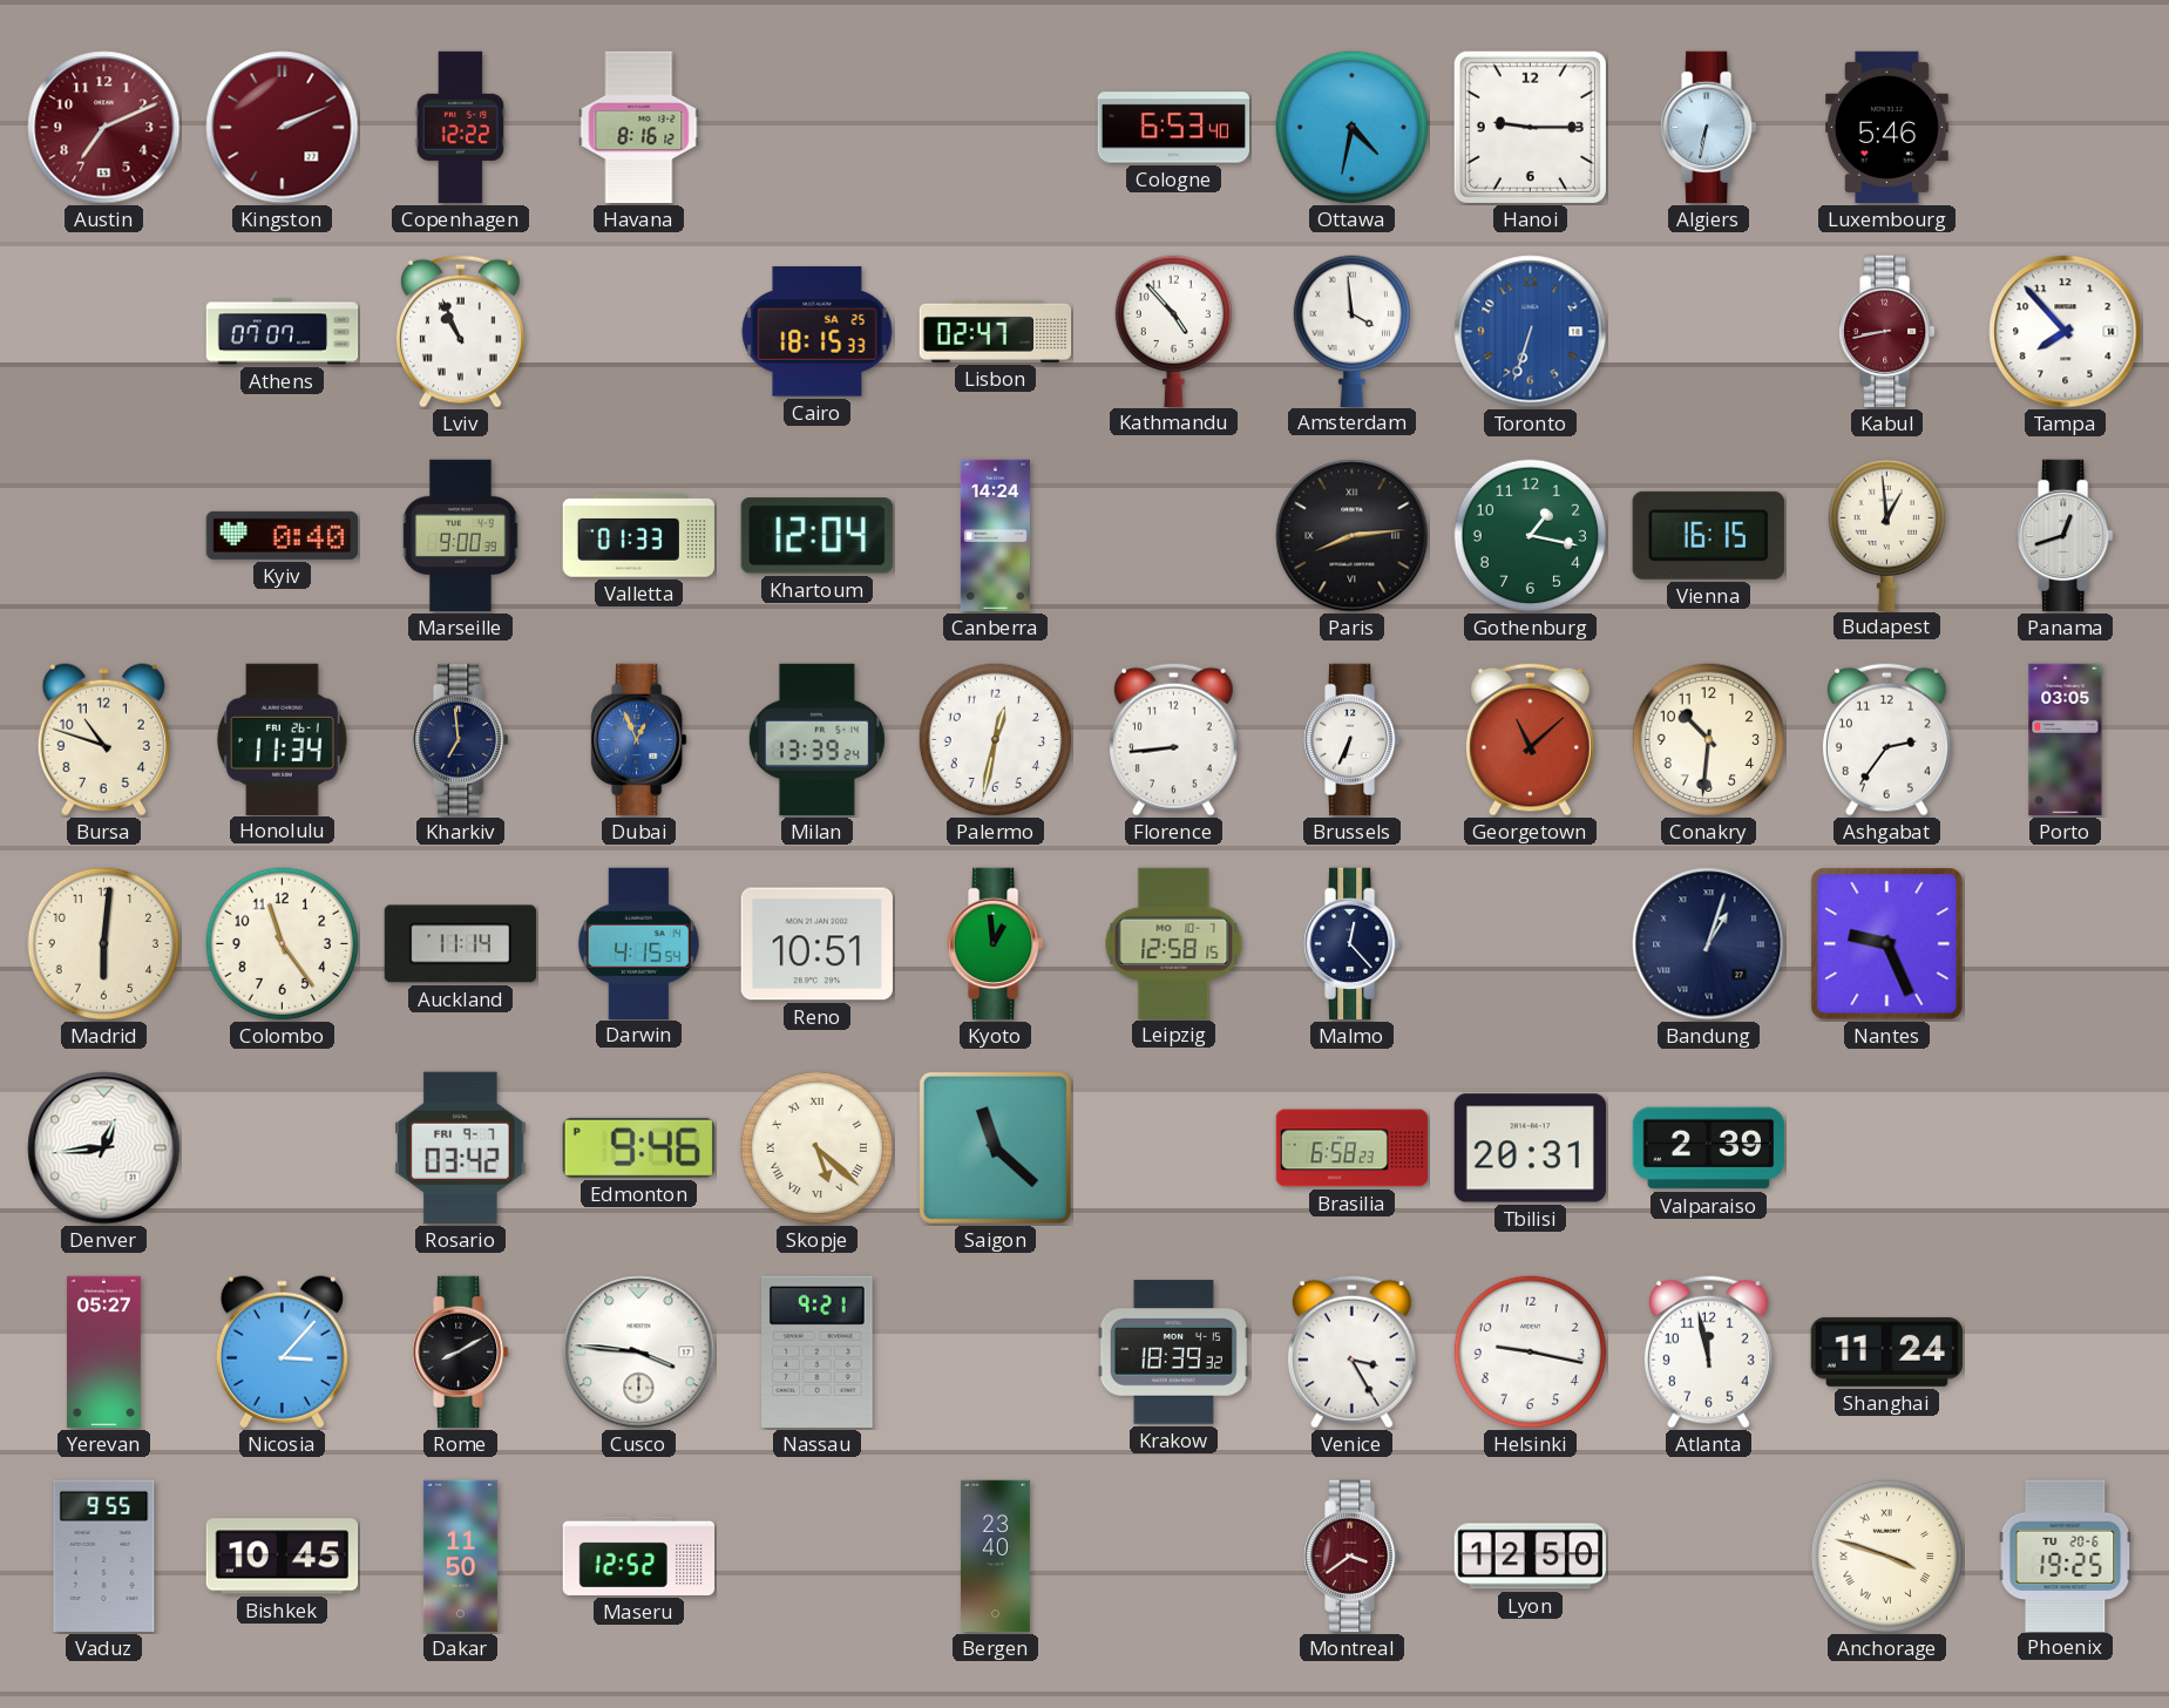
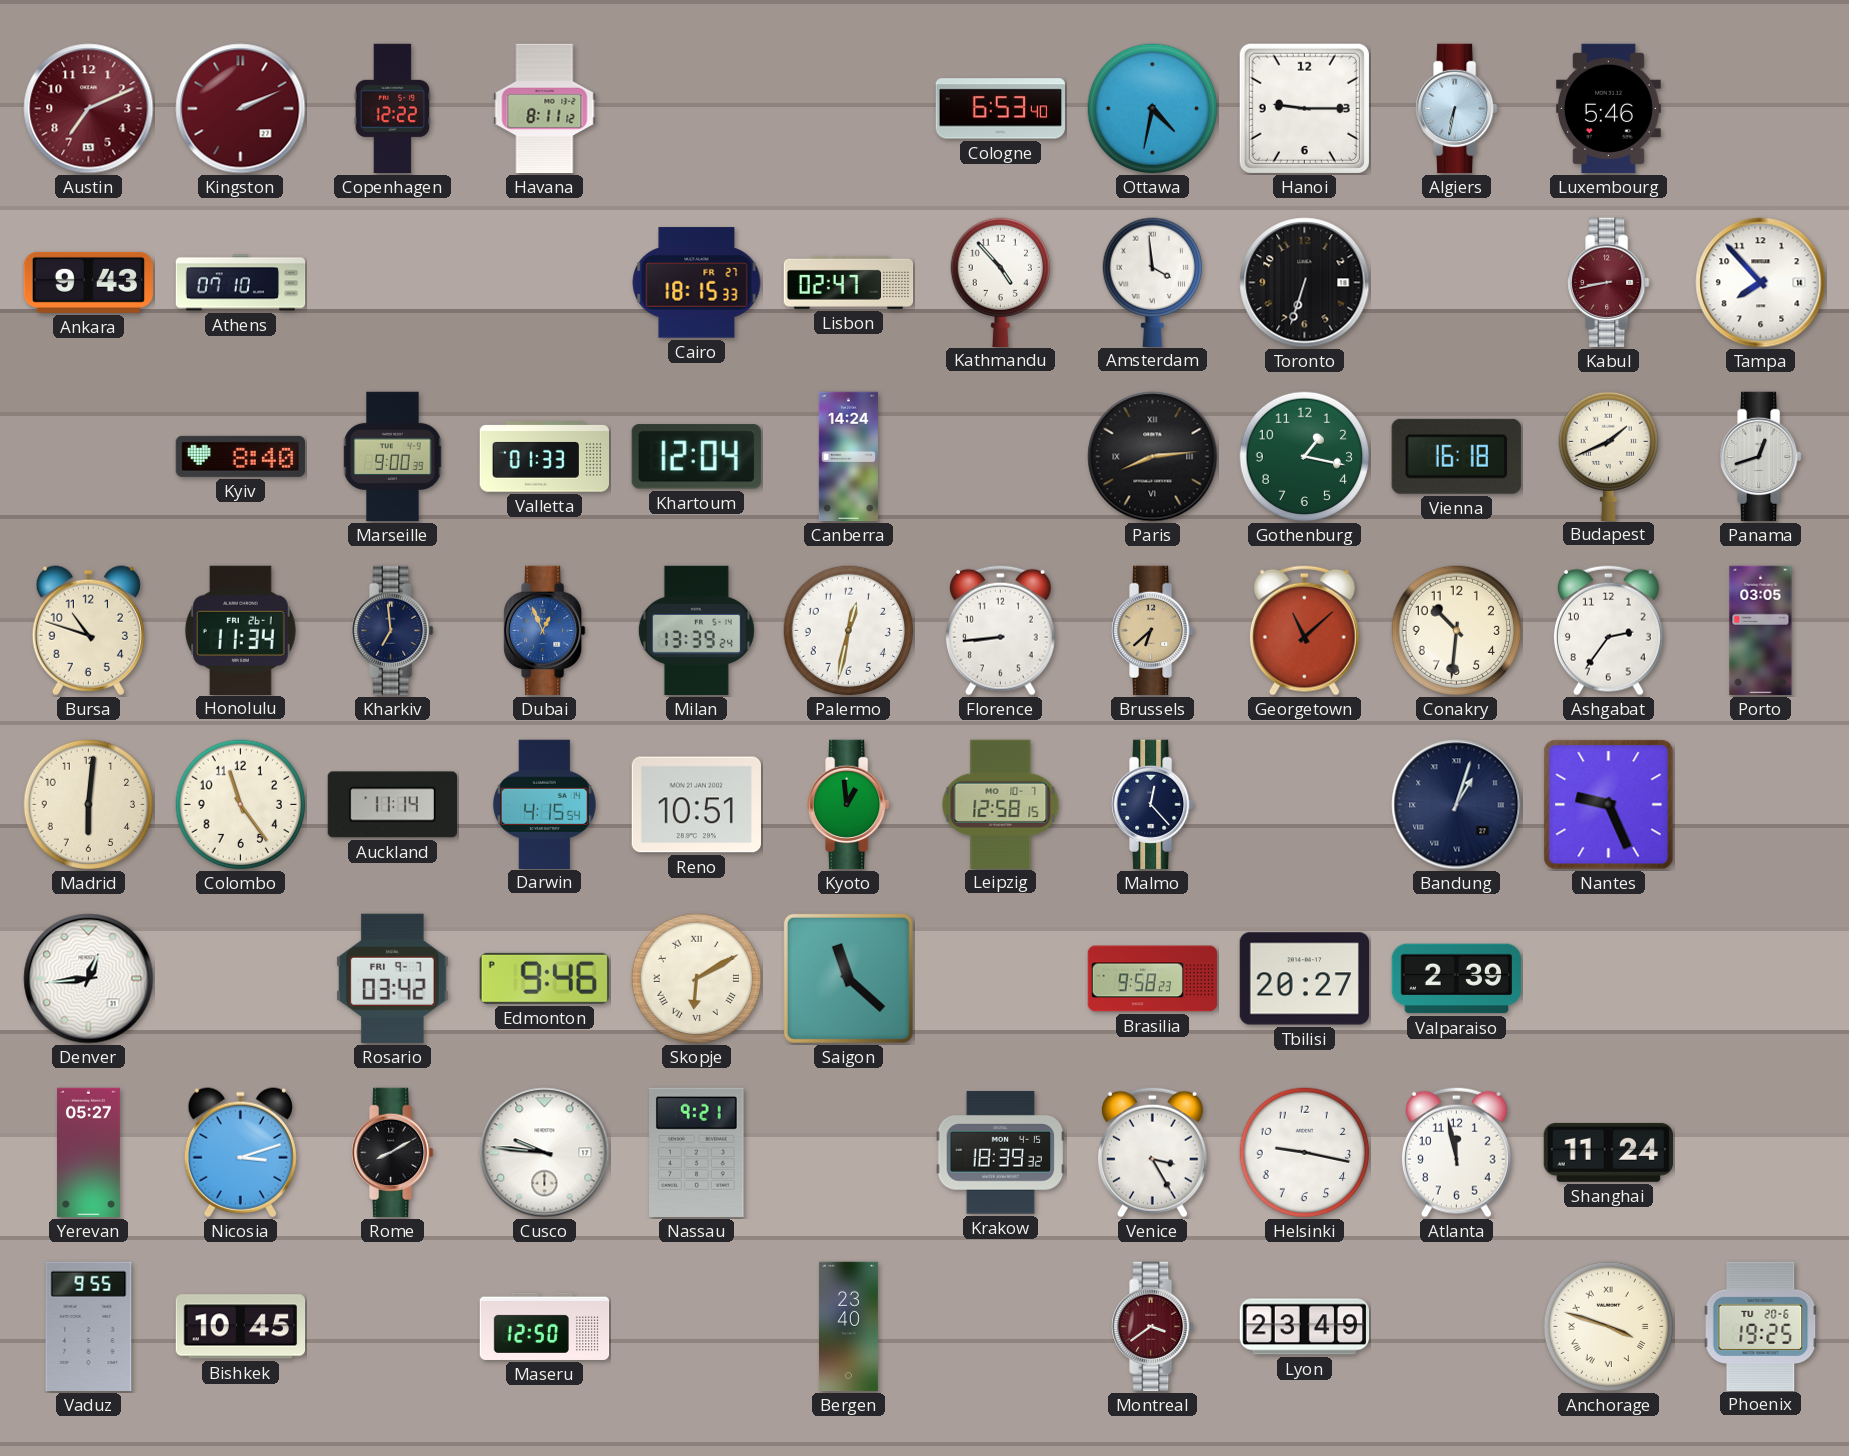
Havana: 8:16 -> 8:11
Ankara: none -> 9:43
Athens: 07:07 -> 07:10
Lviv: 10:56 -> none
Cairo date: SA 25 -> FR 27
Toronto dial: blue -> black
Kyiv: 0:40 -> 8:40
Vienna: 16:15 -> 16:18
Budapest: 12:59 -> 1:41
Brussels: 6:34 -> 6:38
Brussels dial: white -> champagne
Skopje: 5:22 -> 6:10
Brasilia: 6:58 -> 9:58
Tbilisi: 20:31 -> 20:27
Nicosia: 3:07 -> 3:12
Cusco: 3:46 -> 9:46
Dakar: 11:50 -> none
Maseru: 12:52 -> 12:50
Lyon: 12:50 -> 23:49
